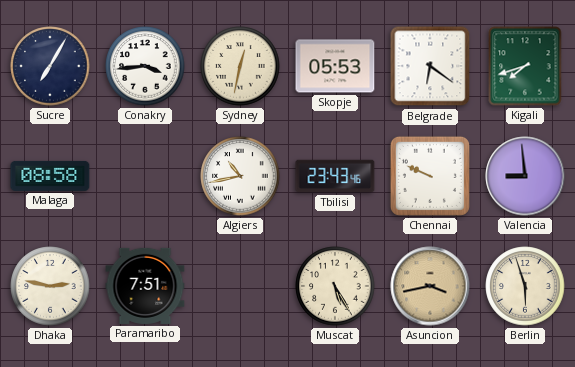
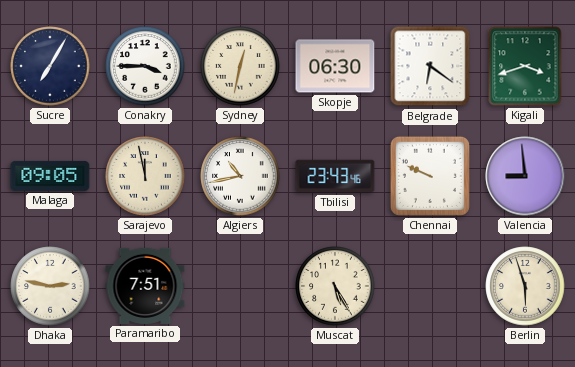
Conakry: 3:44 -> 3:45
Skopje: 05:53 -> 06:30
Kigali: 7:42 -> 3:42
Malaga: 08:58 -> 09:05
Sarajevo: none -> 11:58
Asuncion: 3:43 -> none
